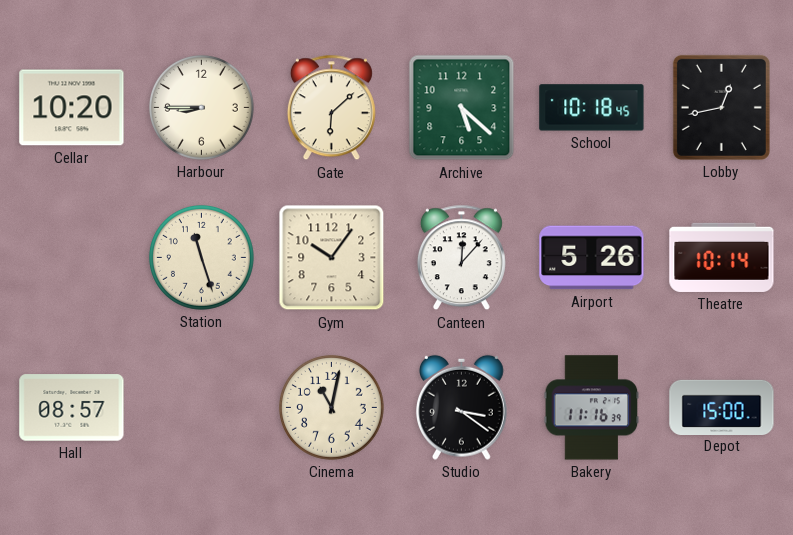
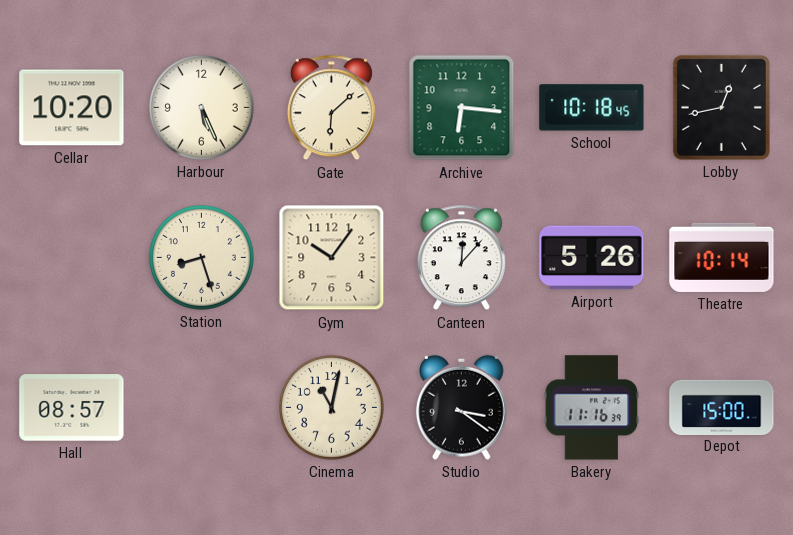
Harbour: 8:45 -> 5:26
Archive: 5:22 -> 6:16
Station: 11:27 -> 8:27
